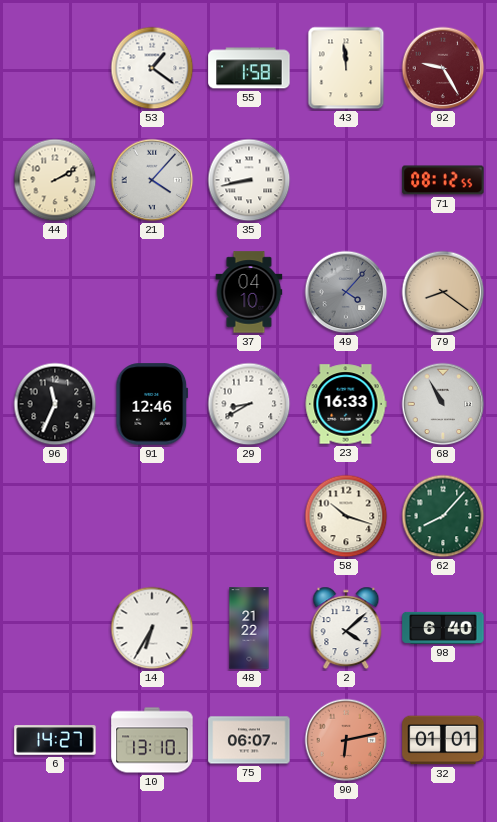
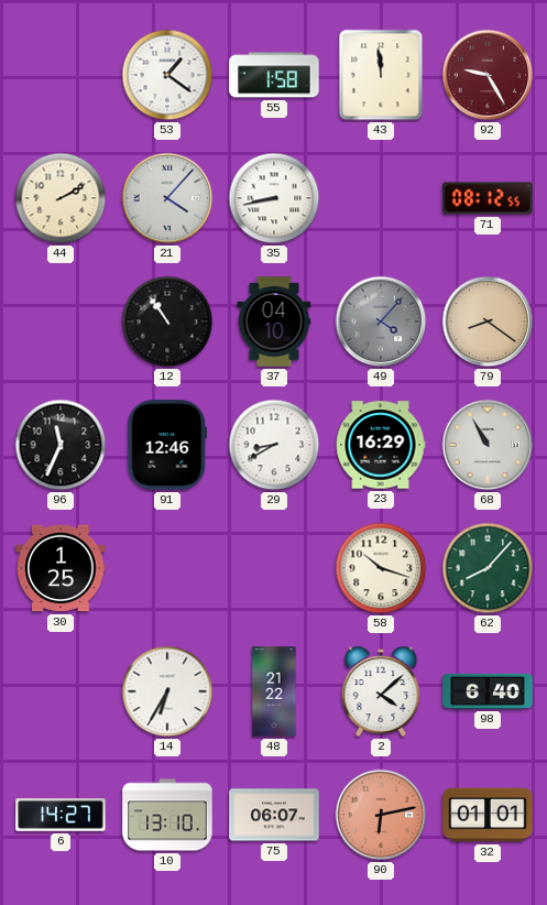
12: none -> 10:54
23: 16:33 -> 16:29
30: none -> 1:25
